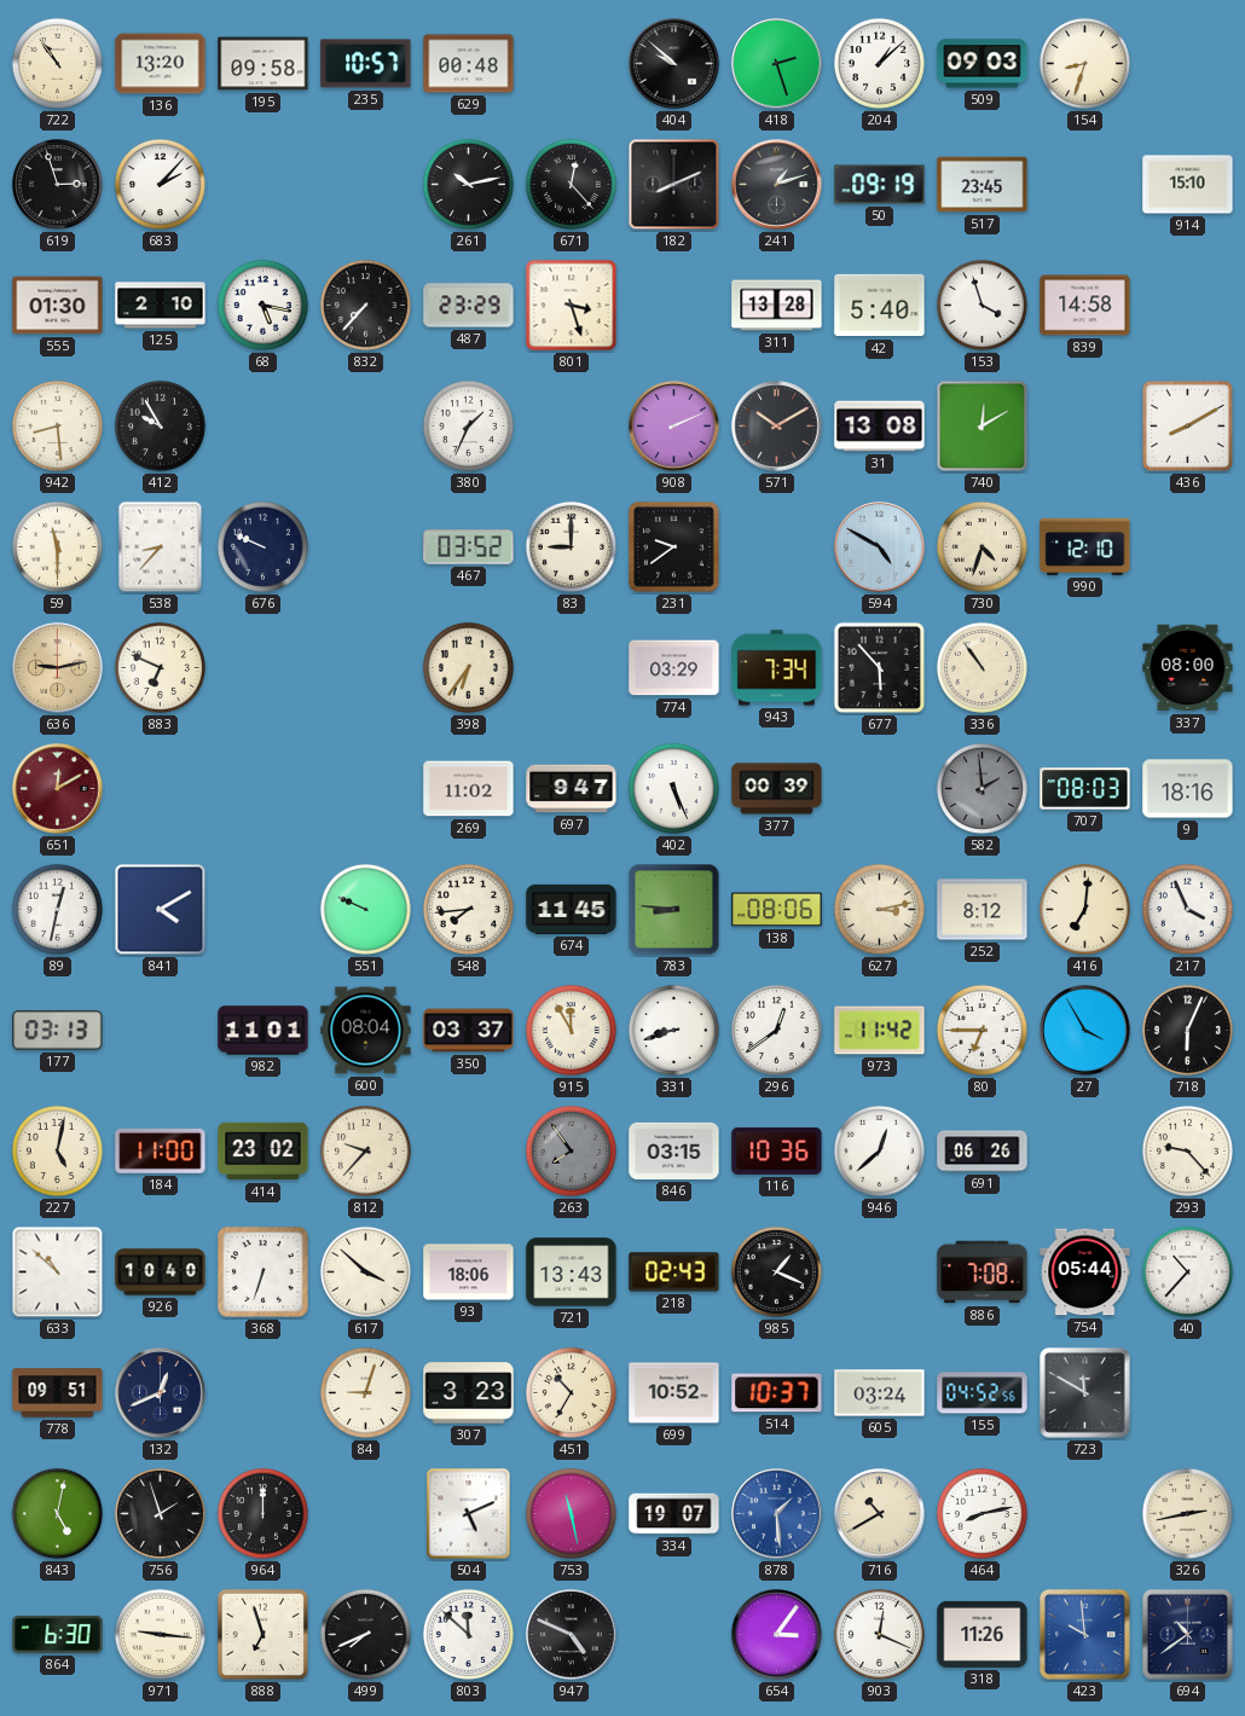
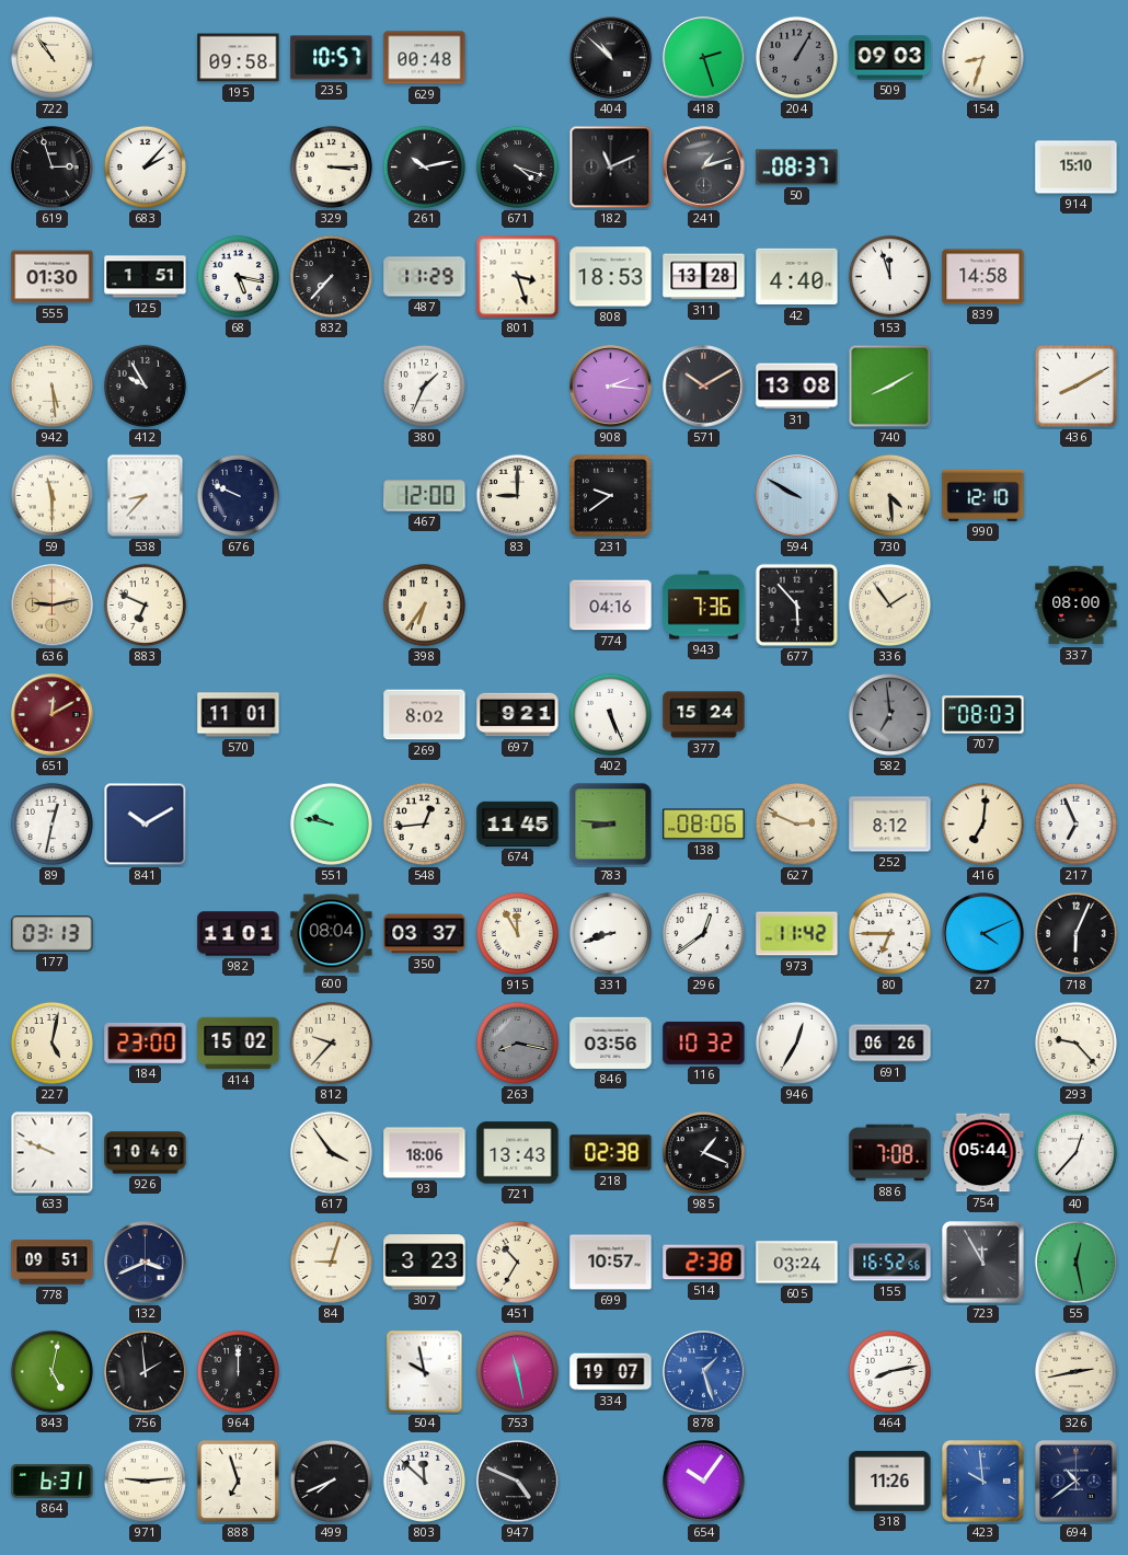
136: 13:20 -> none
404: 9:52 -> 10:52
204: 1:08 -> 1:05
204 dial: white -> grey
329: none -> 3:15
671: 12:23 -> 4:18
182: 8:11 -> 11:11
50: 09:19 -> 08:37
517: 23:45 -> none
125: 2:10 -> 1:51
487: 23:29 -> 11:29
808: none -> 18:53
42: 5:40 -> 4:40
153: 3:57 -> 11:57
942: 8:29 -> 5:29
908: 2:11 -> 2:16
740: 12:10 -> 8:10
467: 03:52 -> 12:00
594: 4:50 -> 9:50
730: 4:33 -> 4:29
774: 03:29 -> 04:16
943: 7:34 -> 7:36
336: 10:54 -> 1:54
570: none -> 11:01
269: 11:02 -> 8:02
697: 9:47 -> 9:21
377: 00:39 -> 15:24
582: 1:59 -> 6:59
9: 18:16 -> none
841: 4:10 -> 10:10
551: 9:49 -> 9:47
548: 7:44 -> 12:44
627: 3:13 -> 2:49
217: 3:56 -> 6:56
27: 3:55 -> 4:11
184: 11:00 -> 23:00
414: 23:02 -> 15:02
263: 7:54 -> 8:17
846: 03:15 -> 03:56
116: 10:36 -> 10:32
946: 12:38 -> 12:35
633: 10:52 -> 9:49
368: 6:33 -> none
617: 3:52 -> 3:54
218: 02:43 -> 02:38
40: 10:37 -> 12:37
132: 12:41 -> 3:41
699: 10:52 -> 10:57
514: 10:37 -> 2:38
155: 04:52 -> 16:52
723: 11:50 -> 11:55
55: none -> 12:28
756: 1:57 -> 1:59
504: 5:11 -> 9:58
878: 1:29 -> 1:27
716: 10:40 -> none
864: 6:30 -> 6:31
971: 9:16 -> 9:14
654: 3:06 -> 10:06
903: 12:19 -> none
